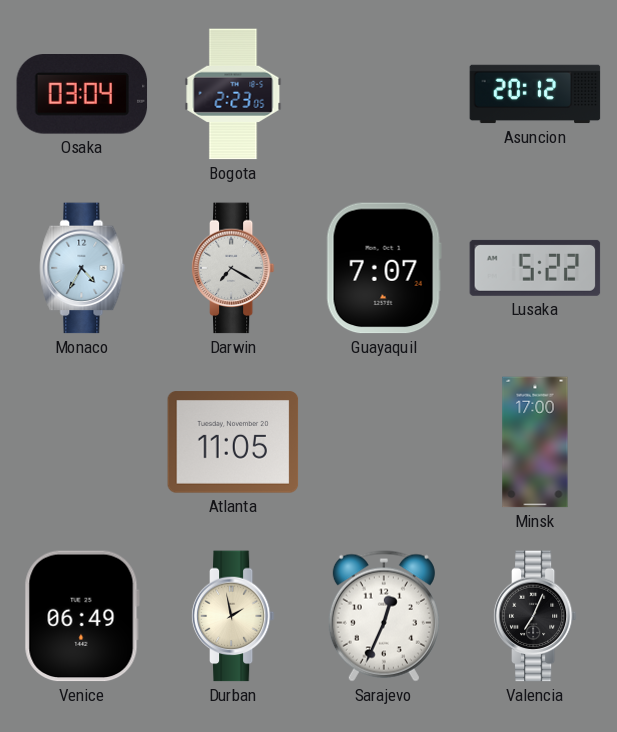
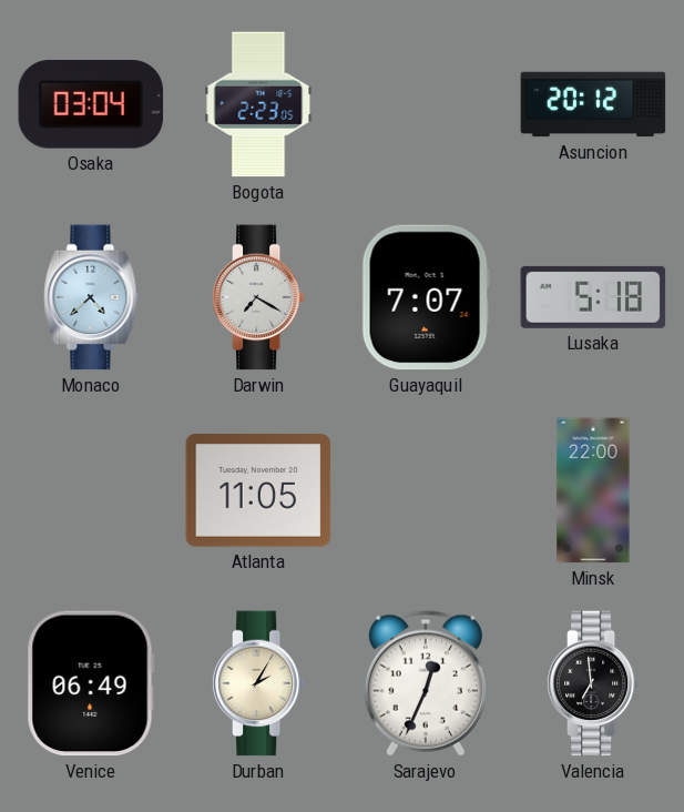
Monaco: 4:35 -> 4:38
Lusaka: 5:22 -> 5:18
Minsk: 17:00 -> 22:00
Durban: 1:58 -> 2:05
Valencia: 7:04 -> 6:59
